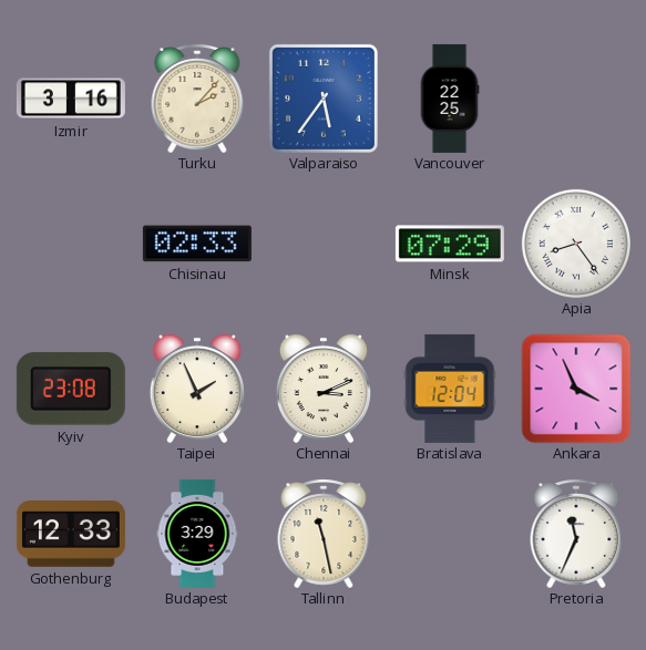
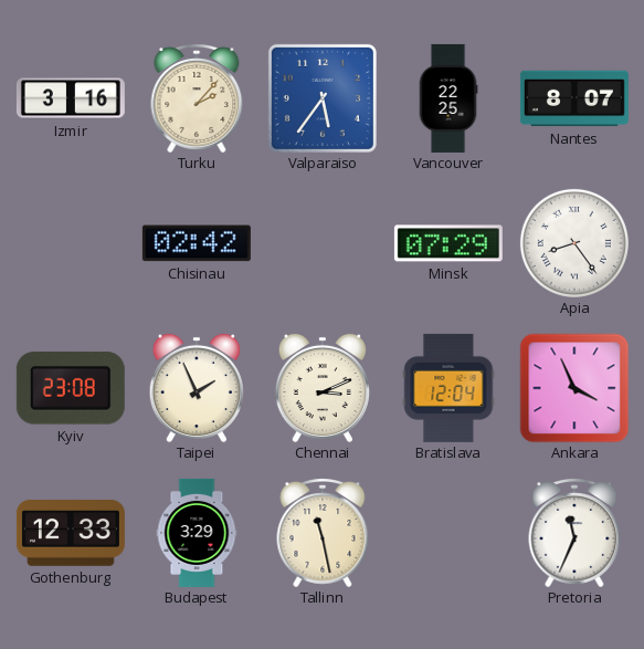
Nantes: none -> 8:07
Chisinau: 02:33 -> 02:42
